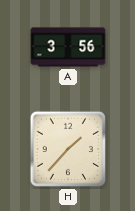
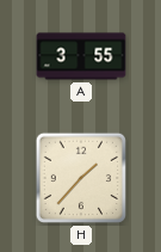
A: 3:56 -> 3:55
